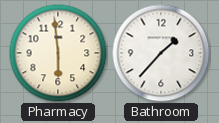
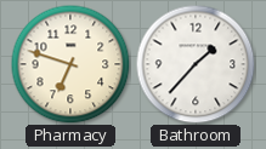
Pharmacy: 5:59 -> 6:48
